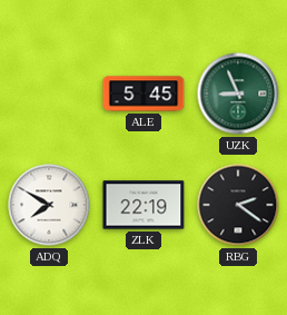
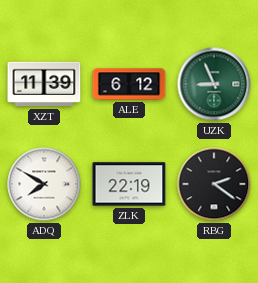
XZT: none -> 11:39
ALE: 5:45 -> 6:12
